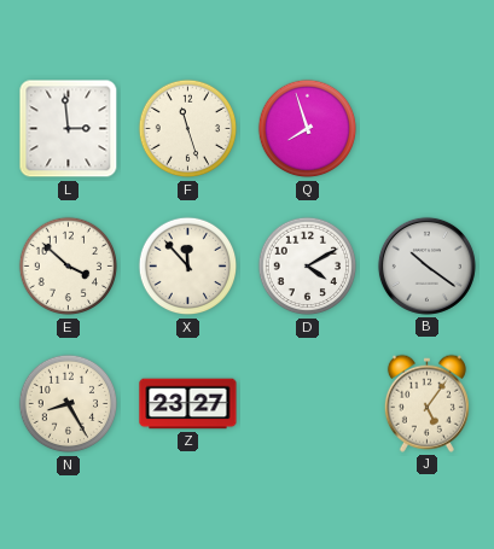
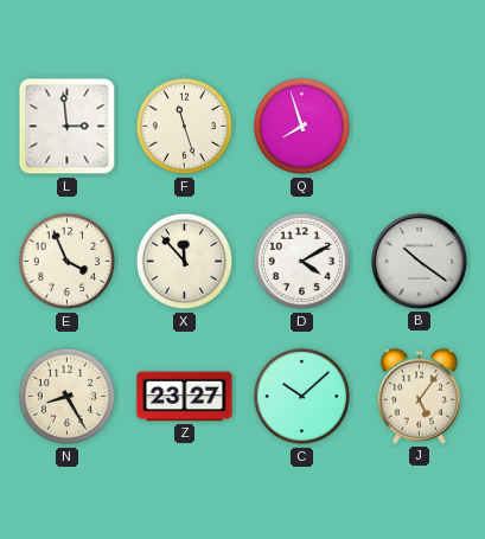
E: 3:52 -> 3:56
C: none -> 10:08
